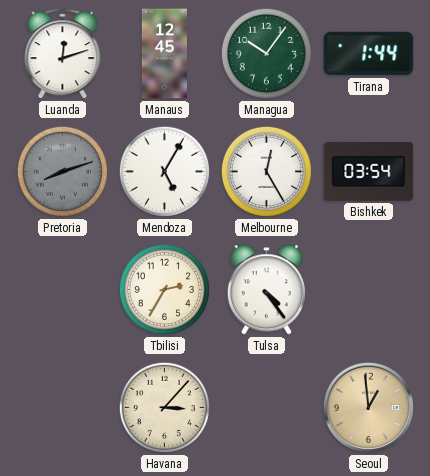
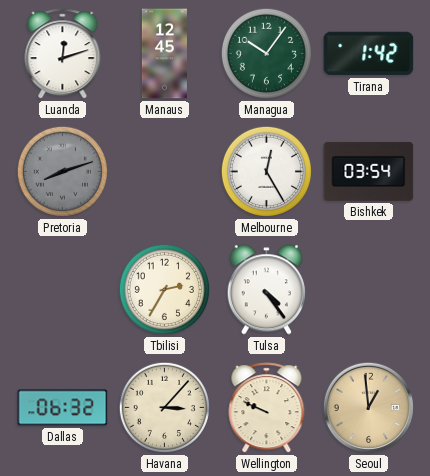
Tirana: 1:44 -> 1:42
Mendoza: 5:05 -> none
Dallas: none -> 06:32
Wellington: none -> 9:49
